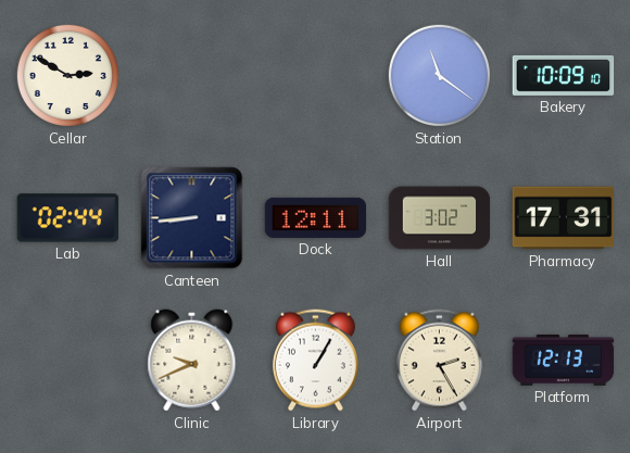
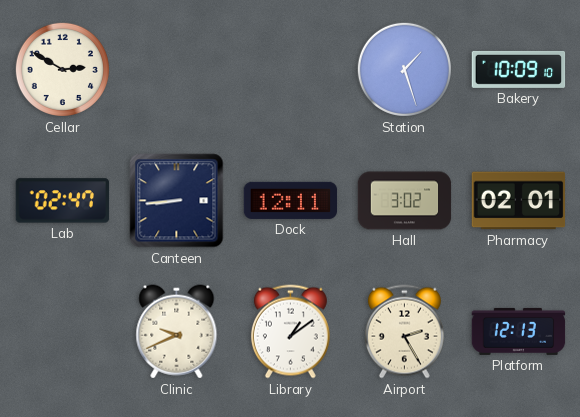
Station: 11:21 -> 1:27
Lab: 02:44 -> 02:47
Pharmacy: 17:31 -> 02:01
Library: 1:05 -> 1:09
